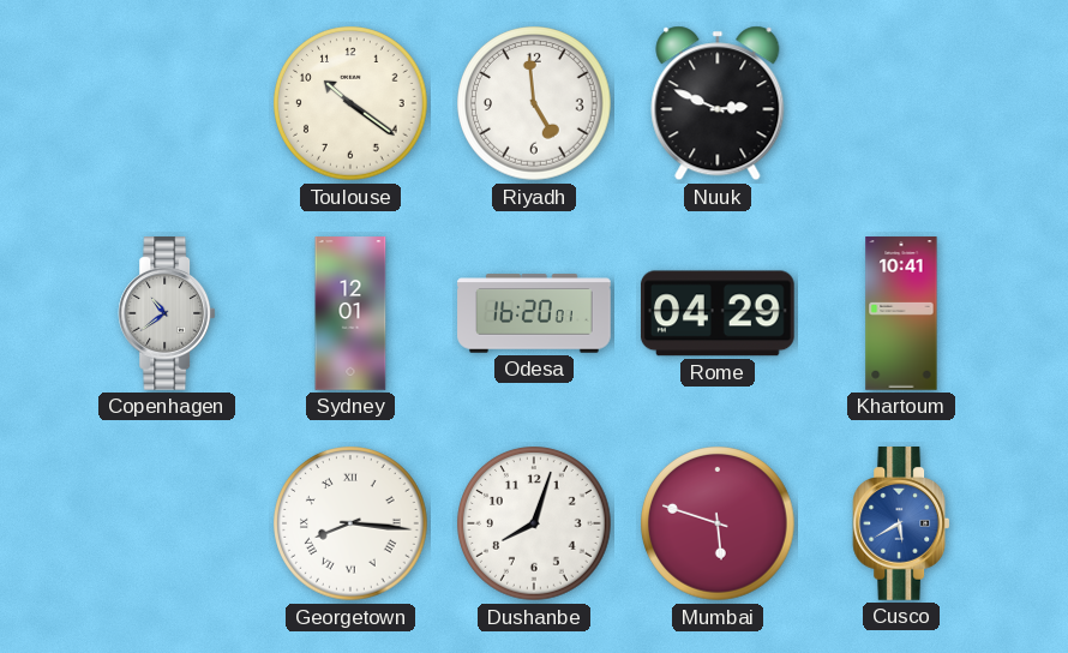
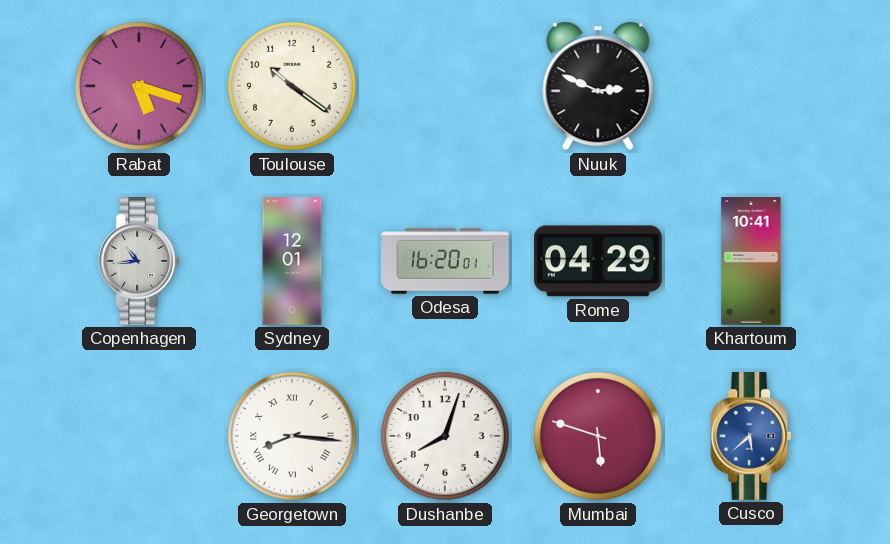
Rabat: none -> 5:18
Riyadh: 4:59 -> none
Copenhagen: 10:39 -> 10:44
Cusco: 5:40 -> 5:38
